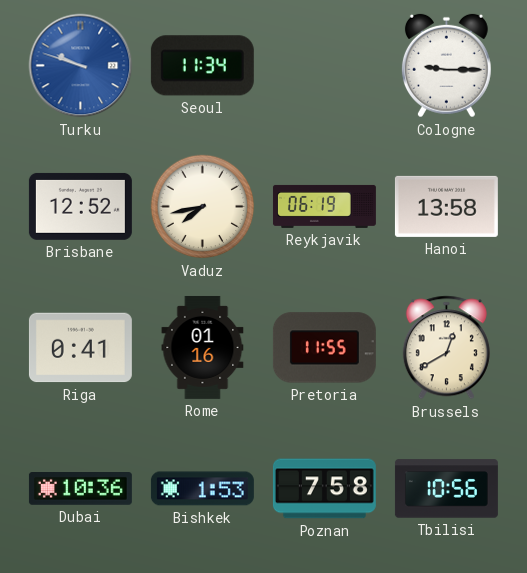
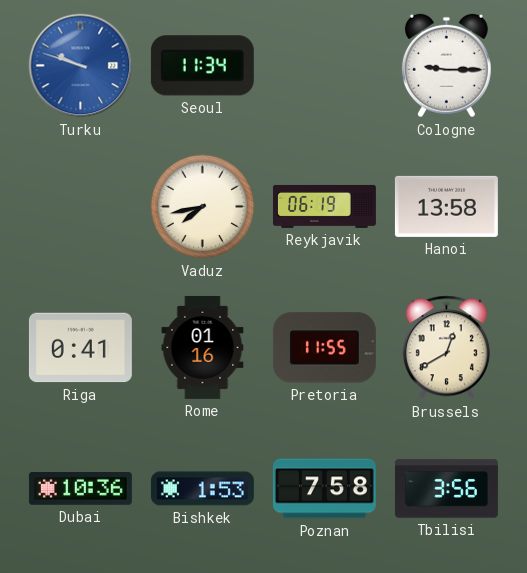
Brisbane: 12:52 -> none
Tbilisi: 10:56 -> 3:56
